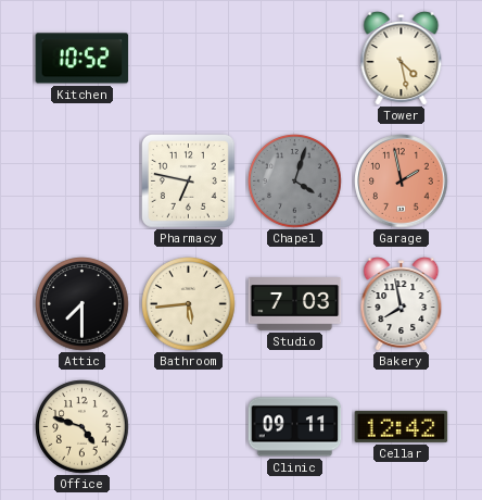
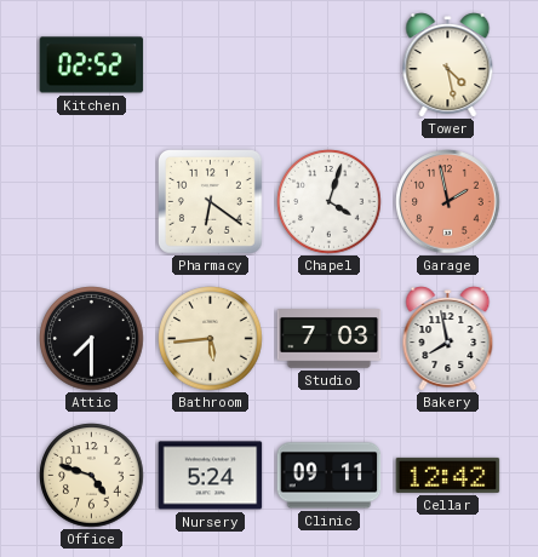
Kitchen: 10:52 -> 02:52
Pharmacy: 6:47 -> 6:21
Chapel dial: grey -> white
Nursery: none -> 5:24
